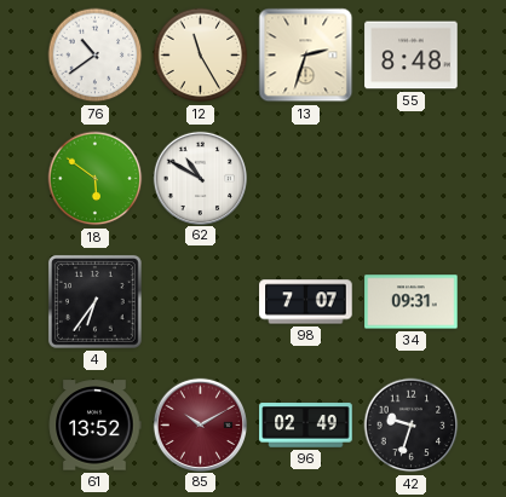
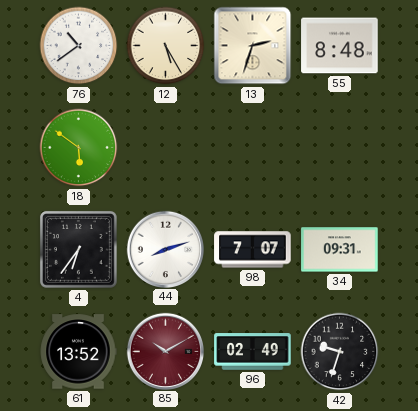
12: 11:25 -> 5:25
62: 10:50 -> none
44: none -> 8:12
